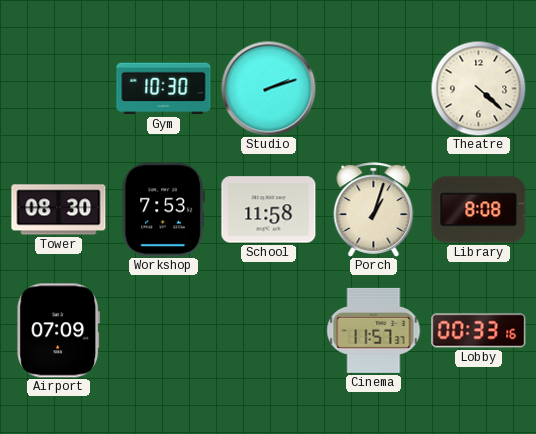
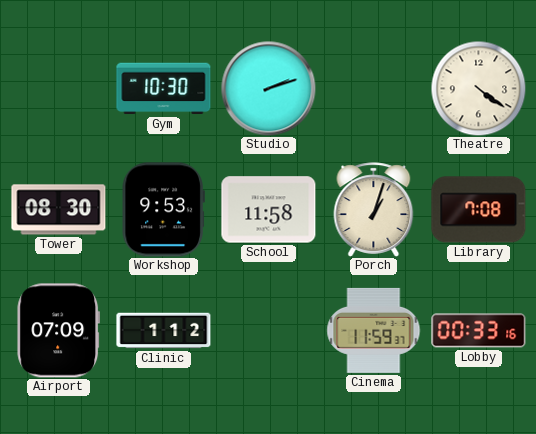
Theatre: 4:22 -> 4:21
Workshop: 7:53 -> 9:53
Library: 8:08 -> 7:08
Clinic: none -> 1:12
Cinema: 11:57 -> 11:59
